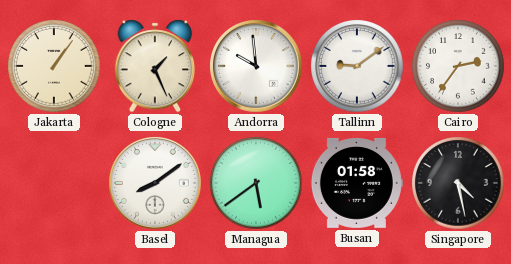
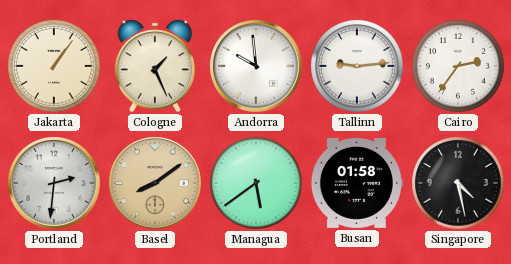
Tallinn: 9:09 -> 9:14
Portland: none -> 2:31
Basel dial: white -> champagne
